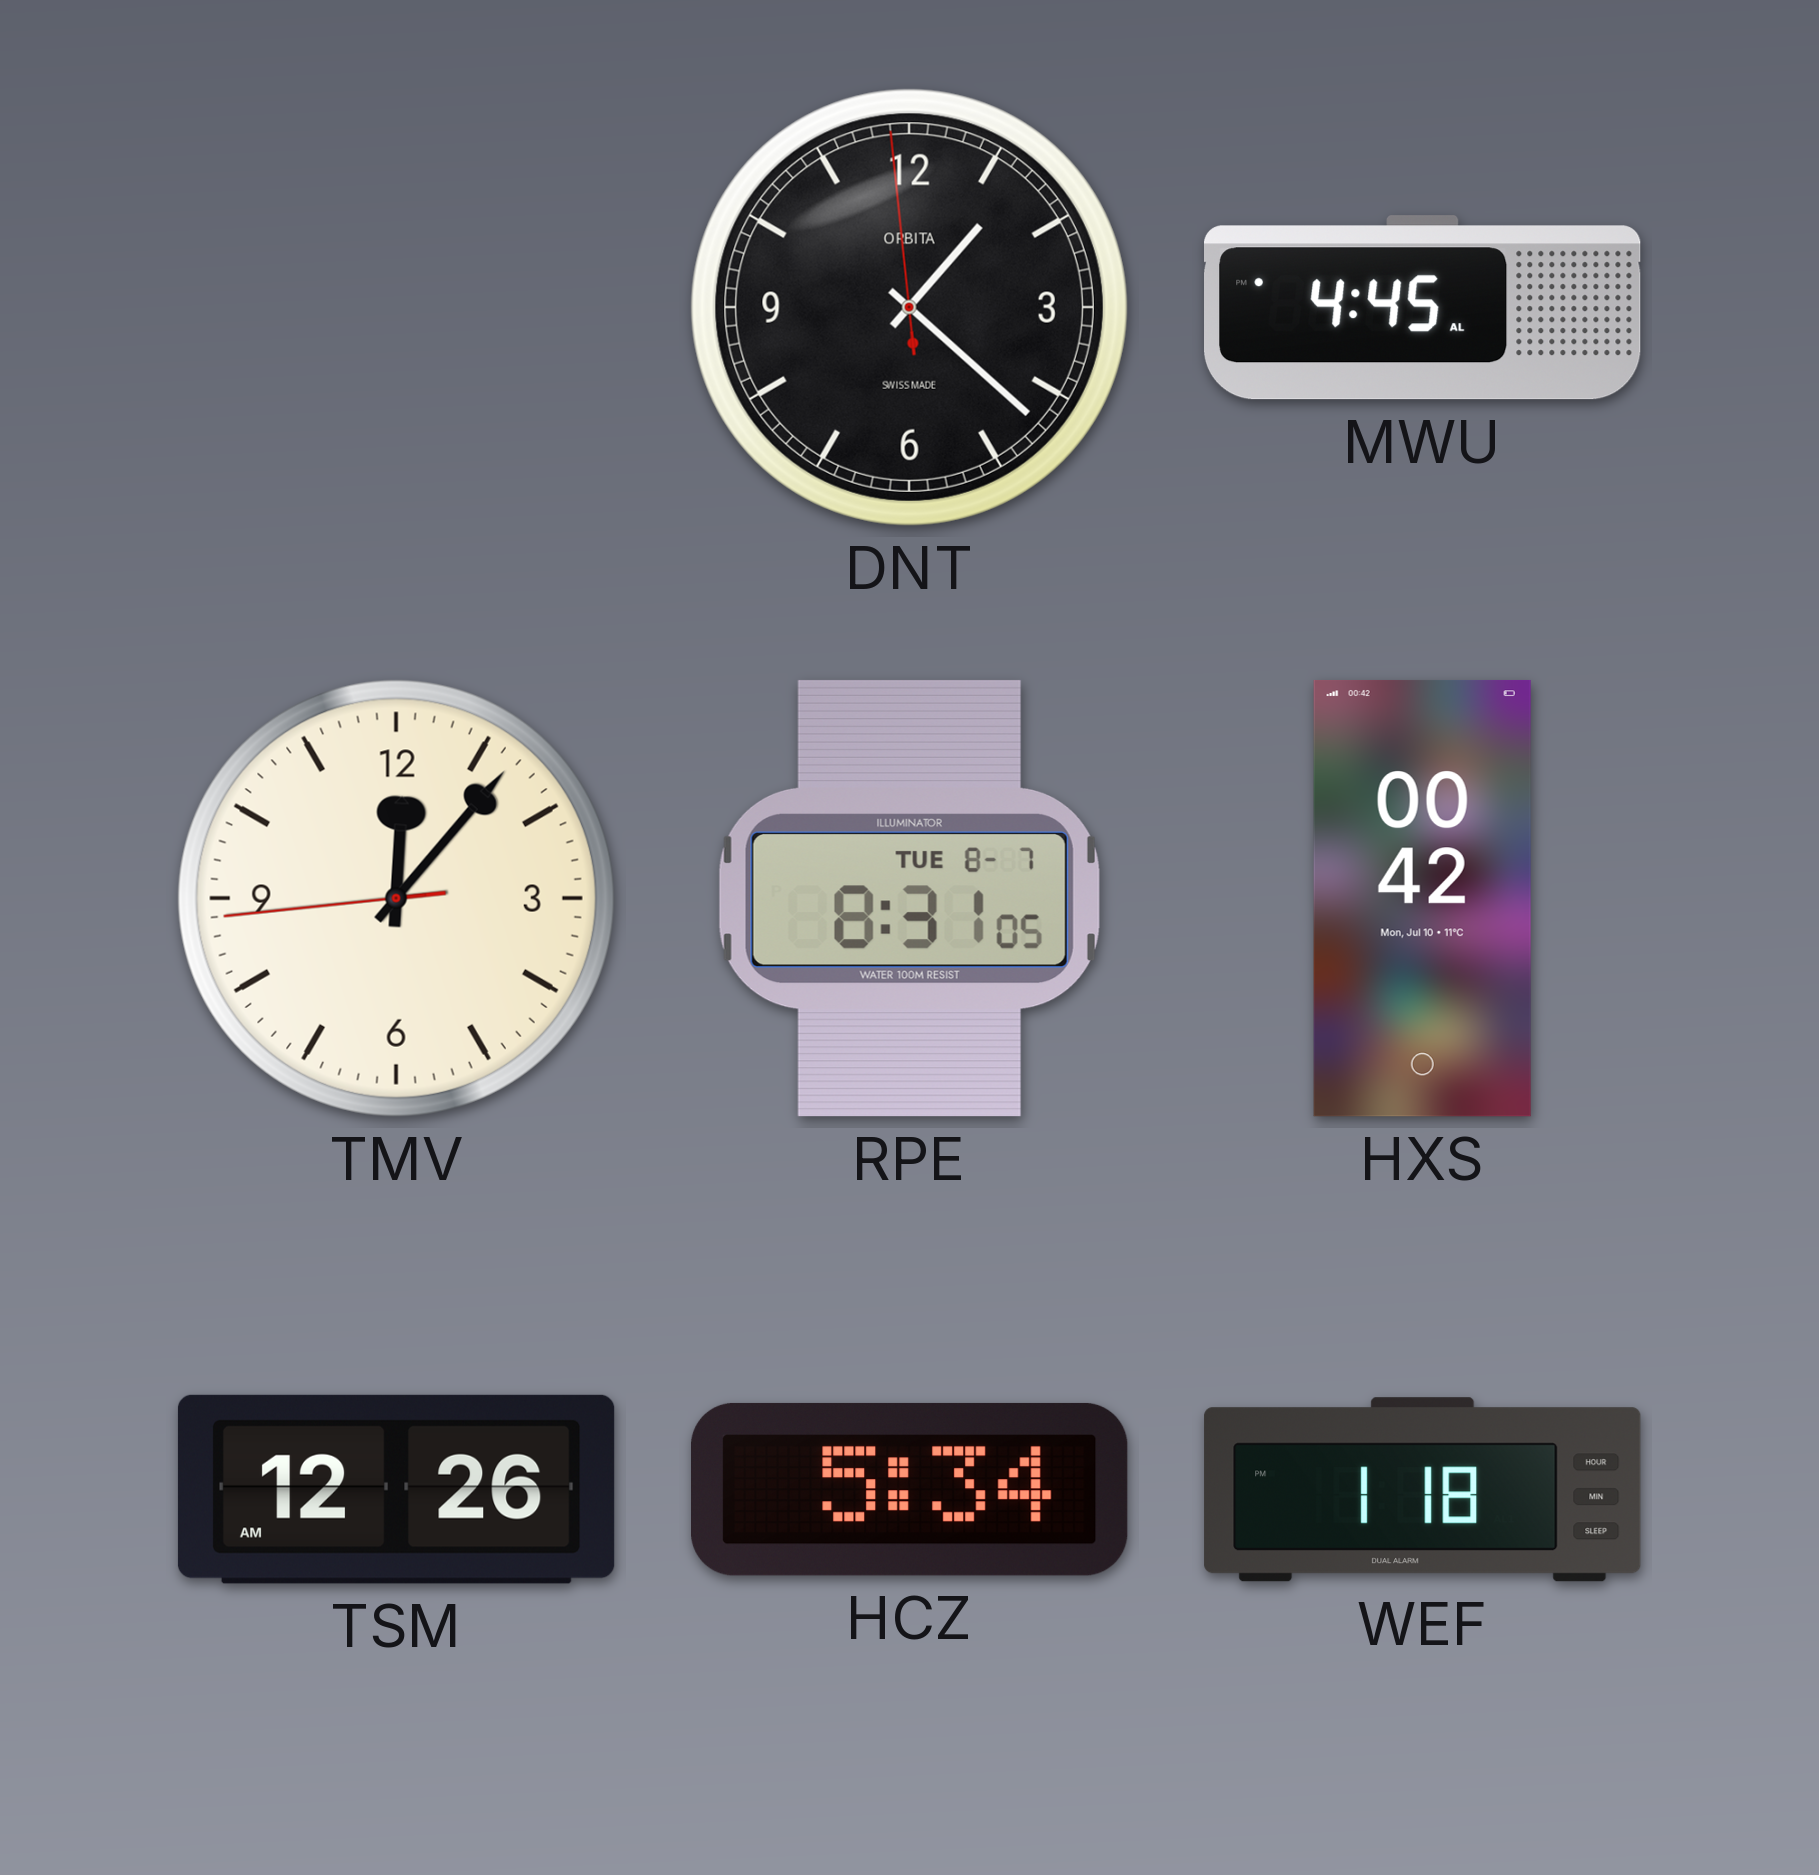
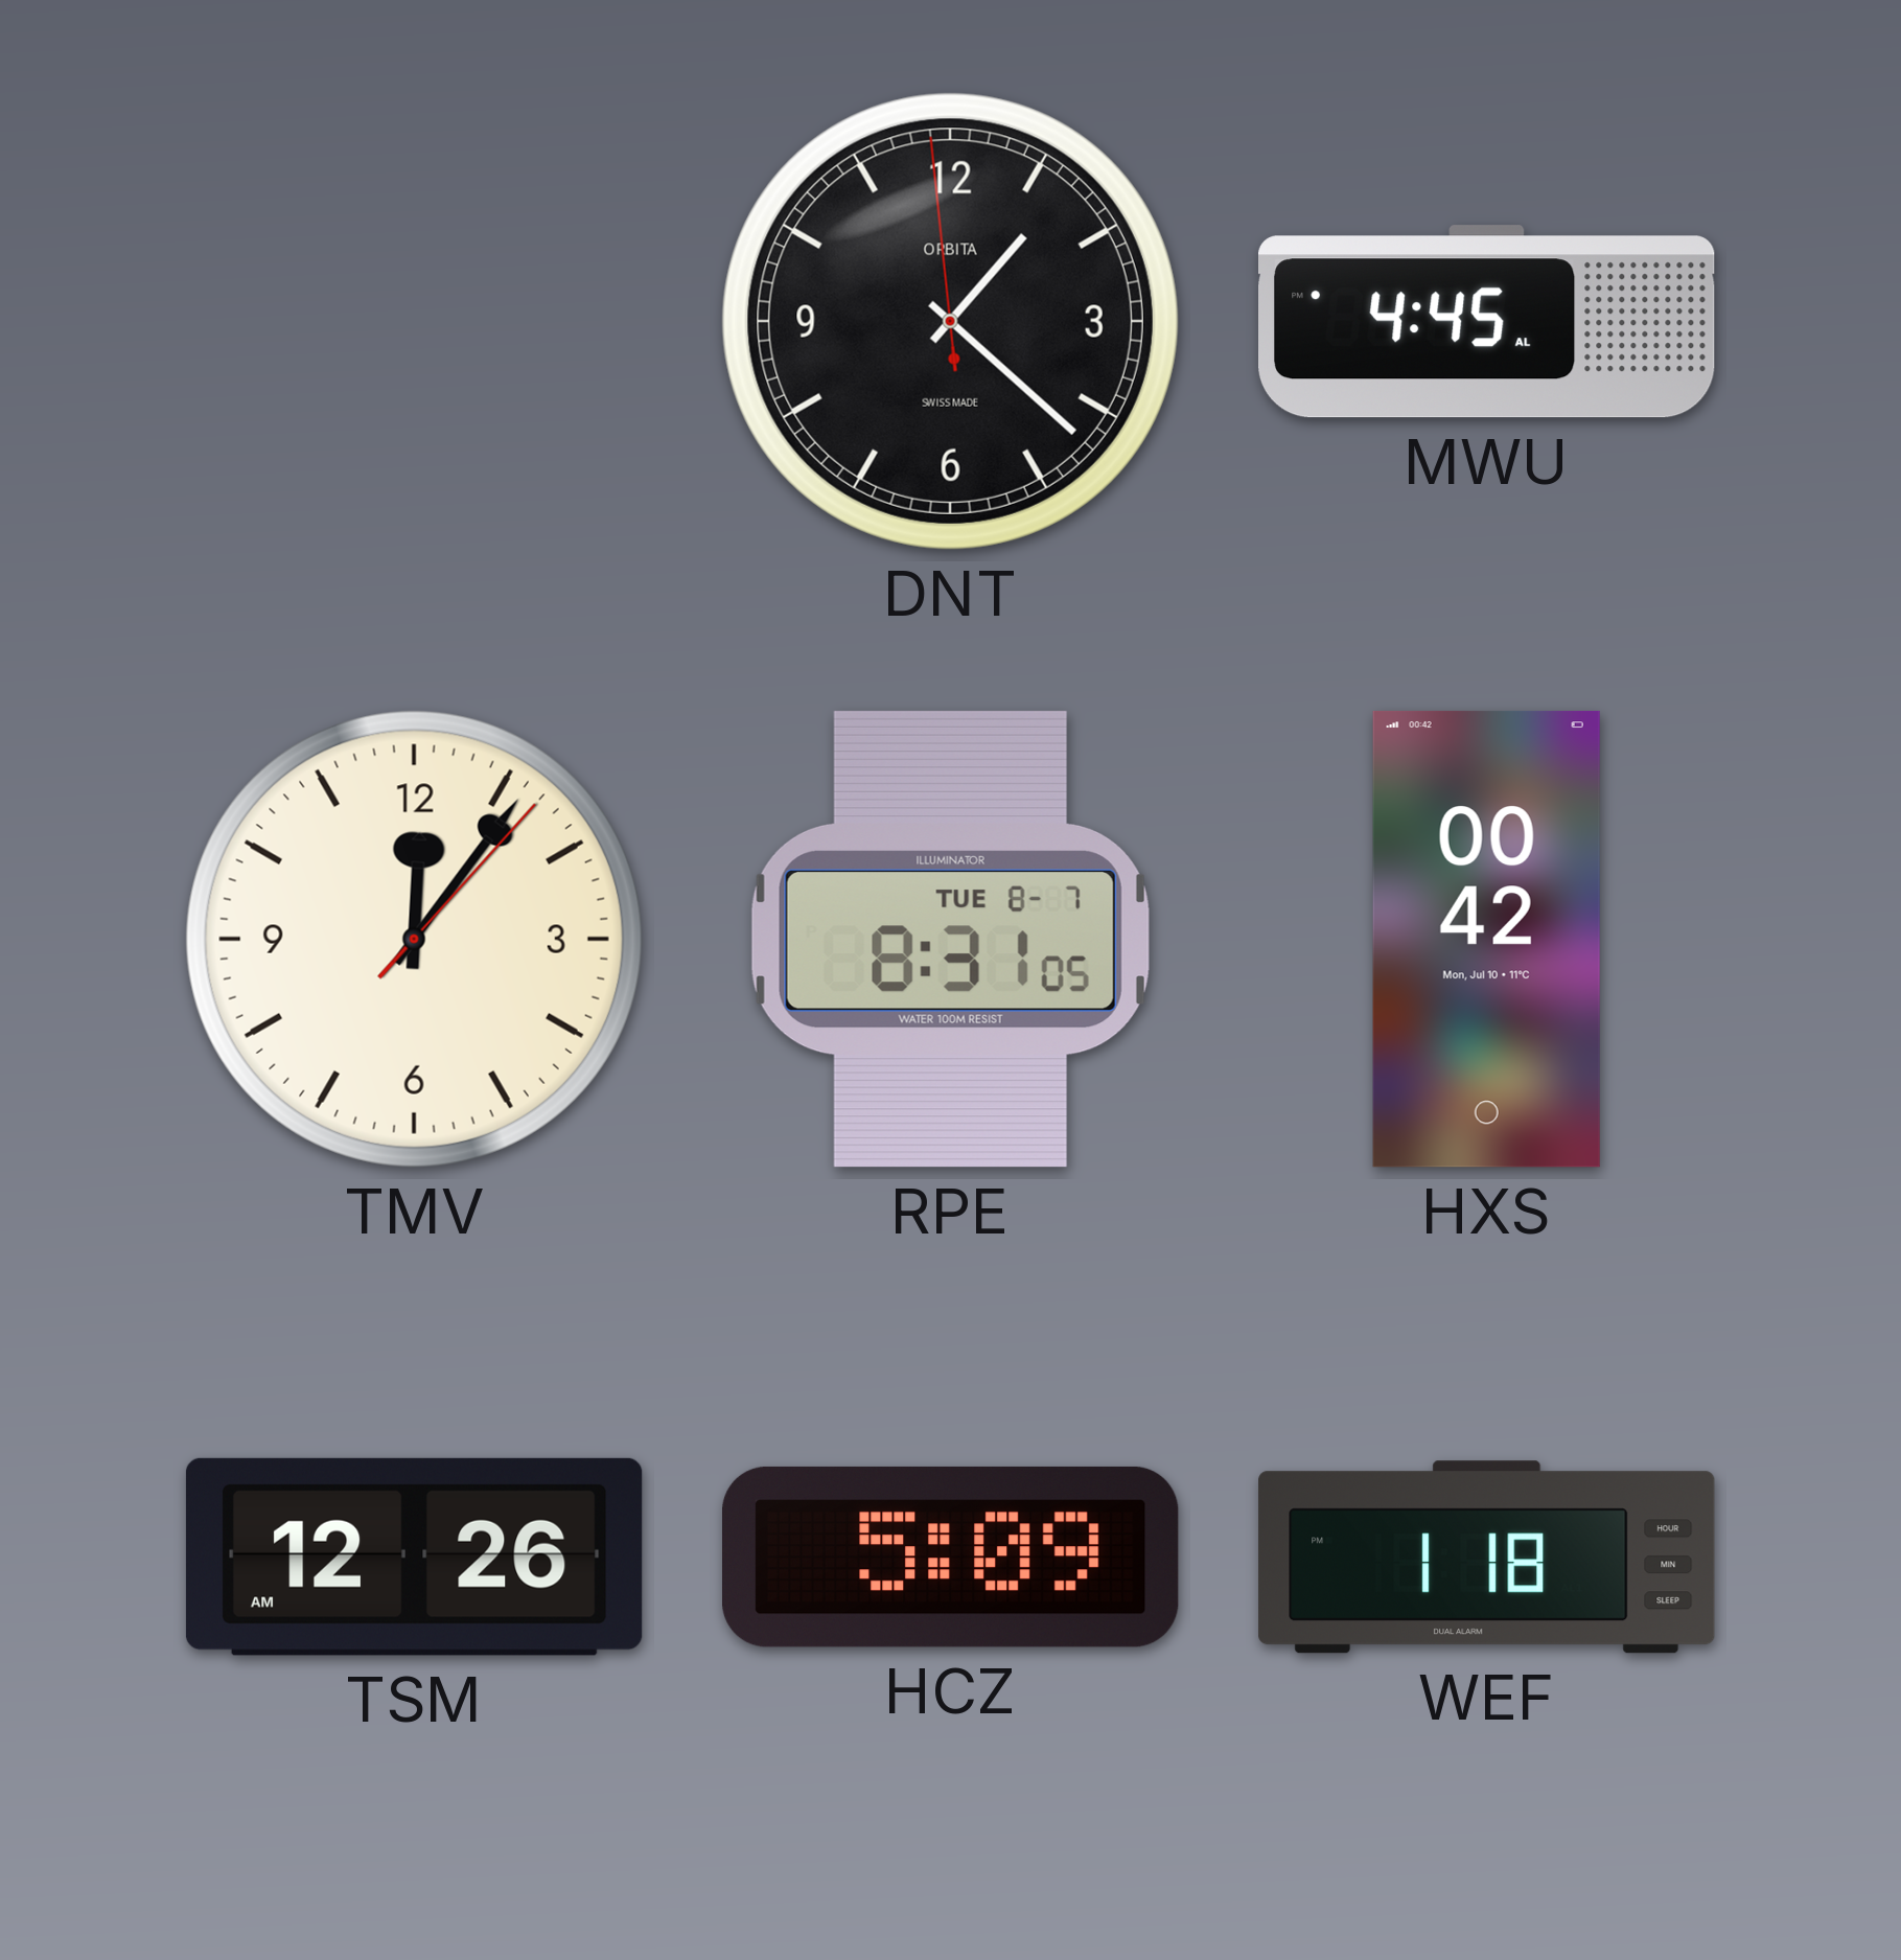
TMV: 12:06:44 -> 12:06:07
HCZ: 5:34 -> 5:09
